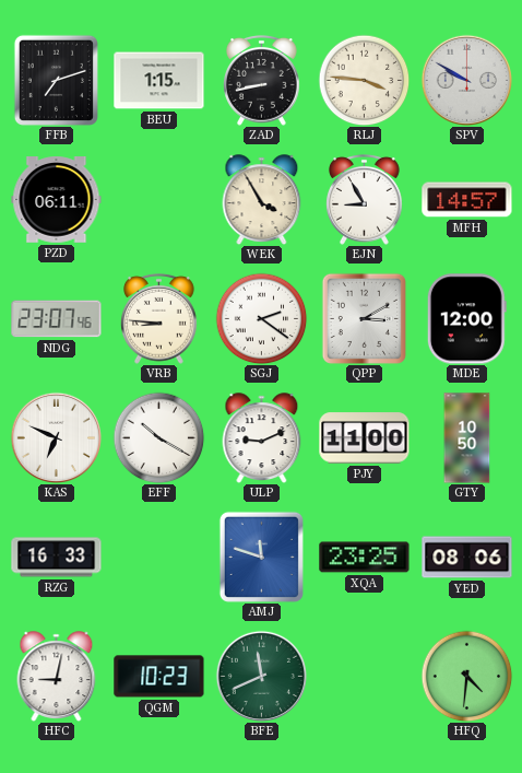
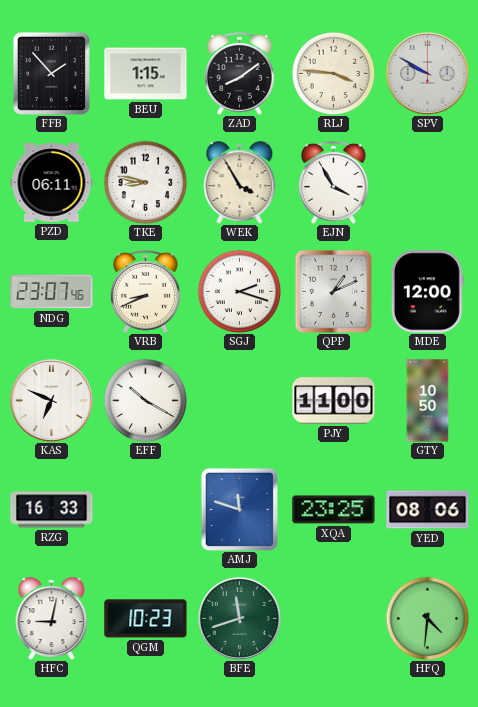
FFB: 7:12 -> 1:53
ZAD: 8:43 -> 8:09
TKE: none -> 8:47
EJN: 8:55 -> 3:55
MFH: 14:57 -> none
VRB: 8:46 -> 8:41
SGJ: 2:21 -> 2:18
QPP: 3:10 -> 1:11
ULP: 9:11 -> none
BFE: 11:41 -> 11:42
